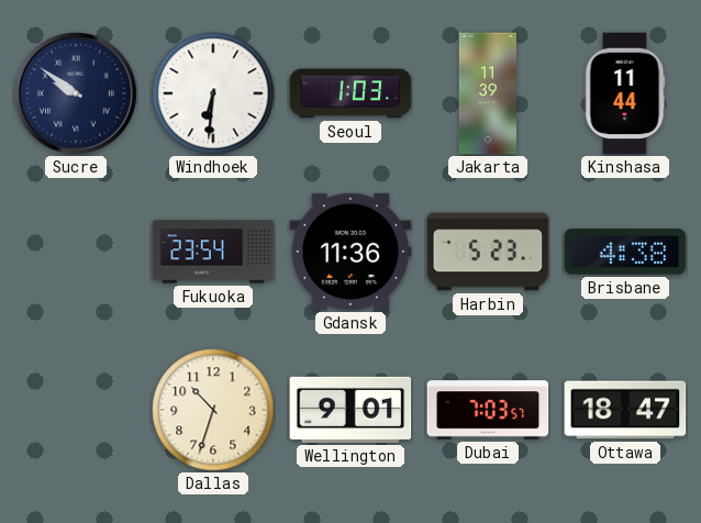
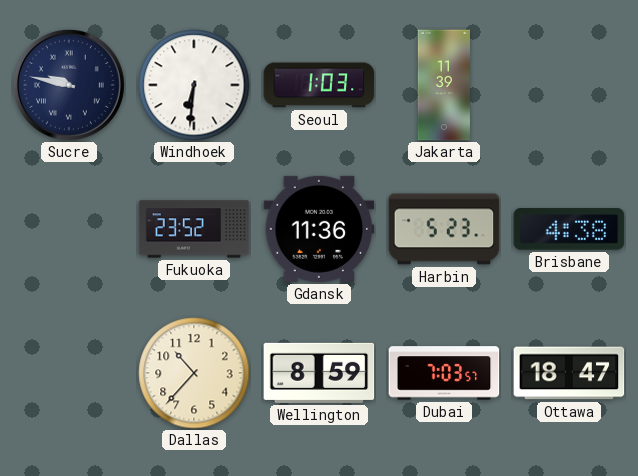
Sucre: 9:51 -> 9:47
Kinshasa: 11:44 -> none
Fukuoka: 23:54 -> 23:52
Dallas: 10:33 -> 10:37
Wellington: 9:01 -> 8:59
